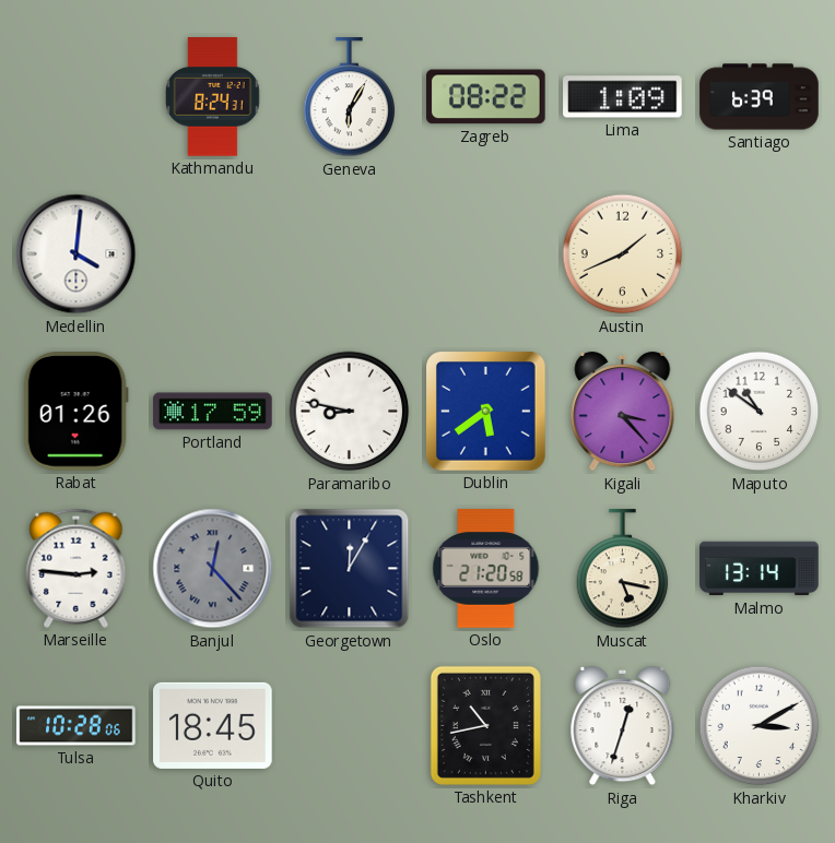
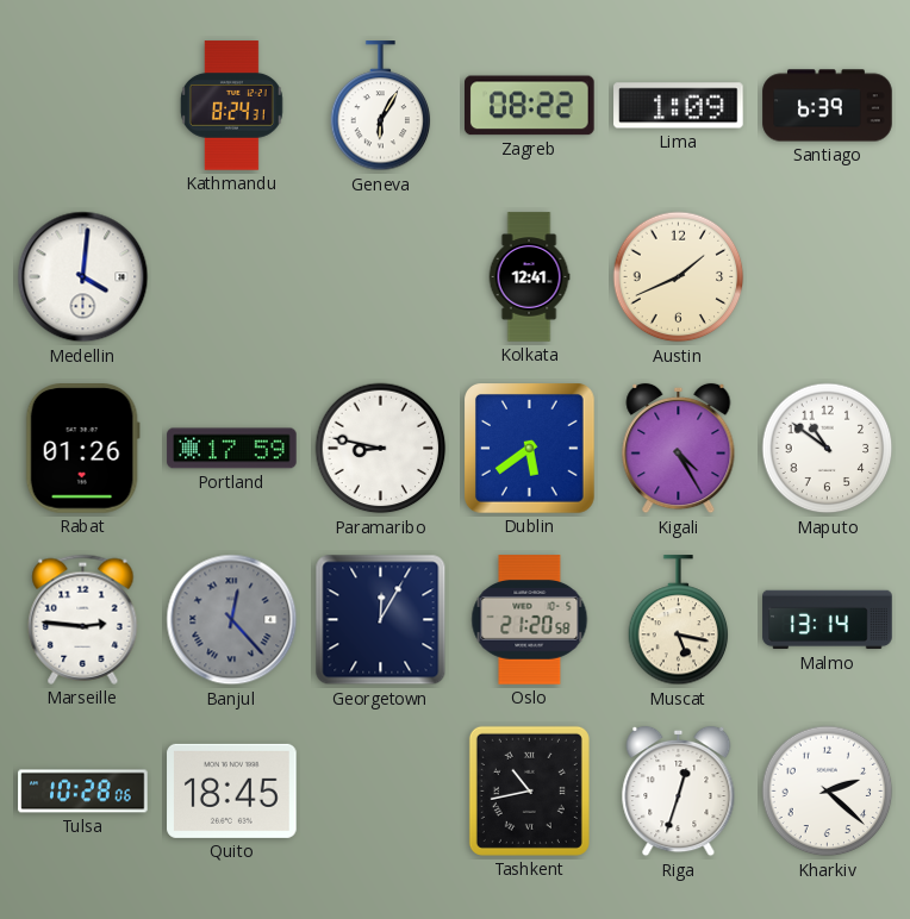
Kolkata: none -> 12:41
Kigali: 3:23 -> 4:25
Kharkiv: 3:10 -> 2:22
